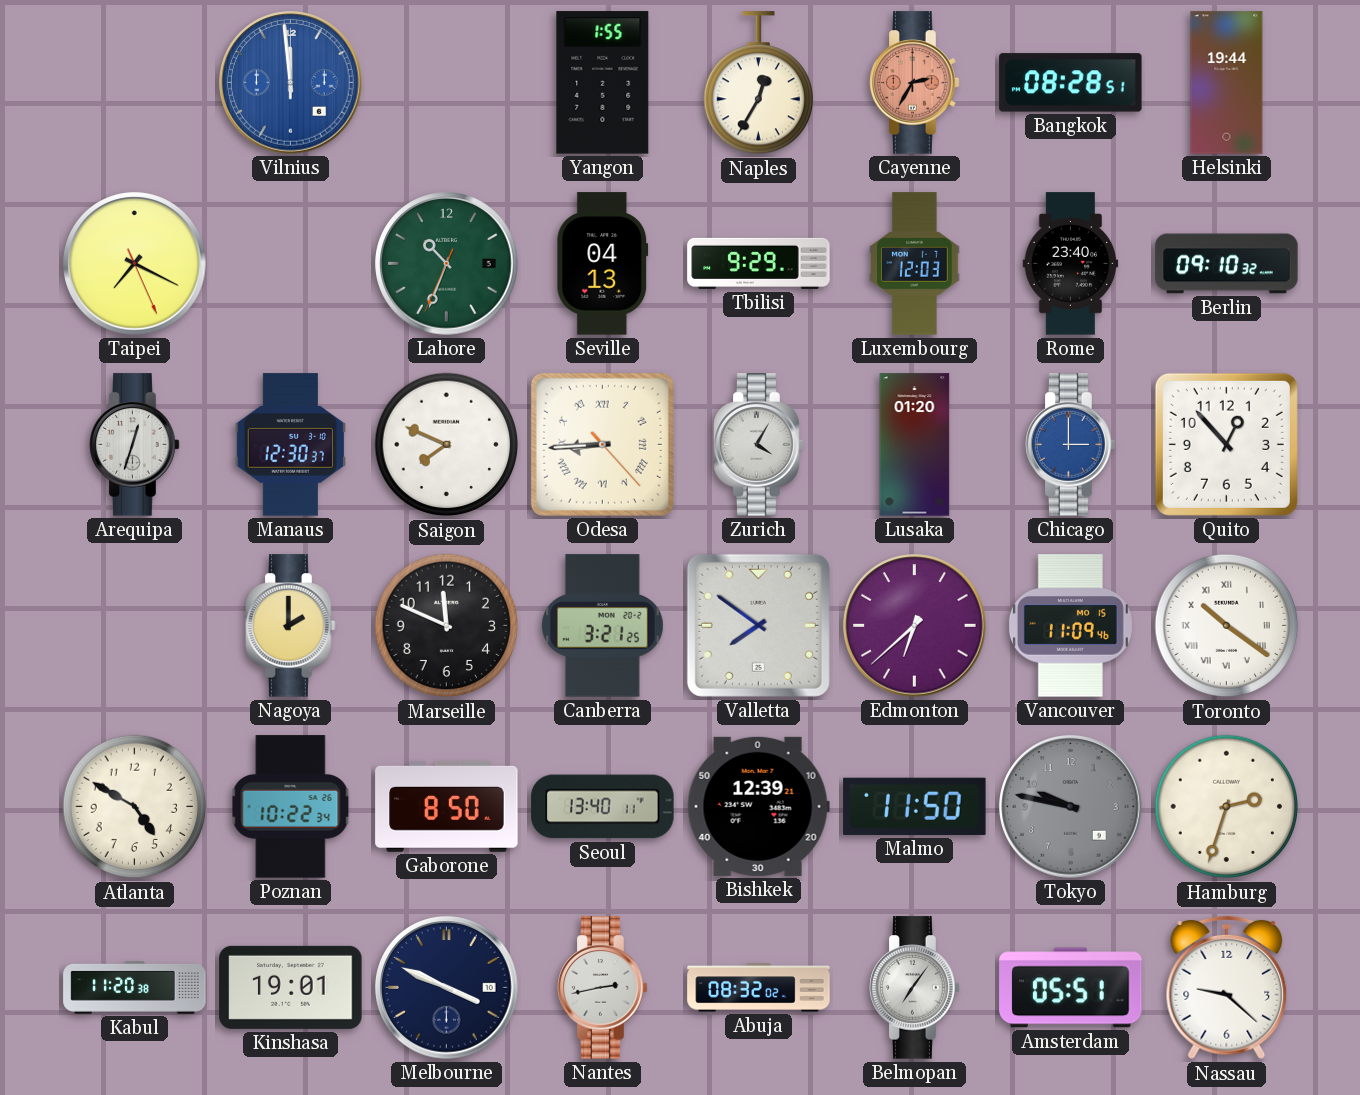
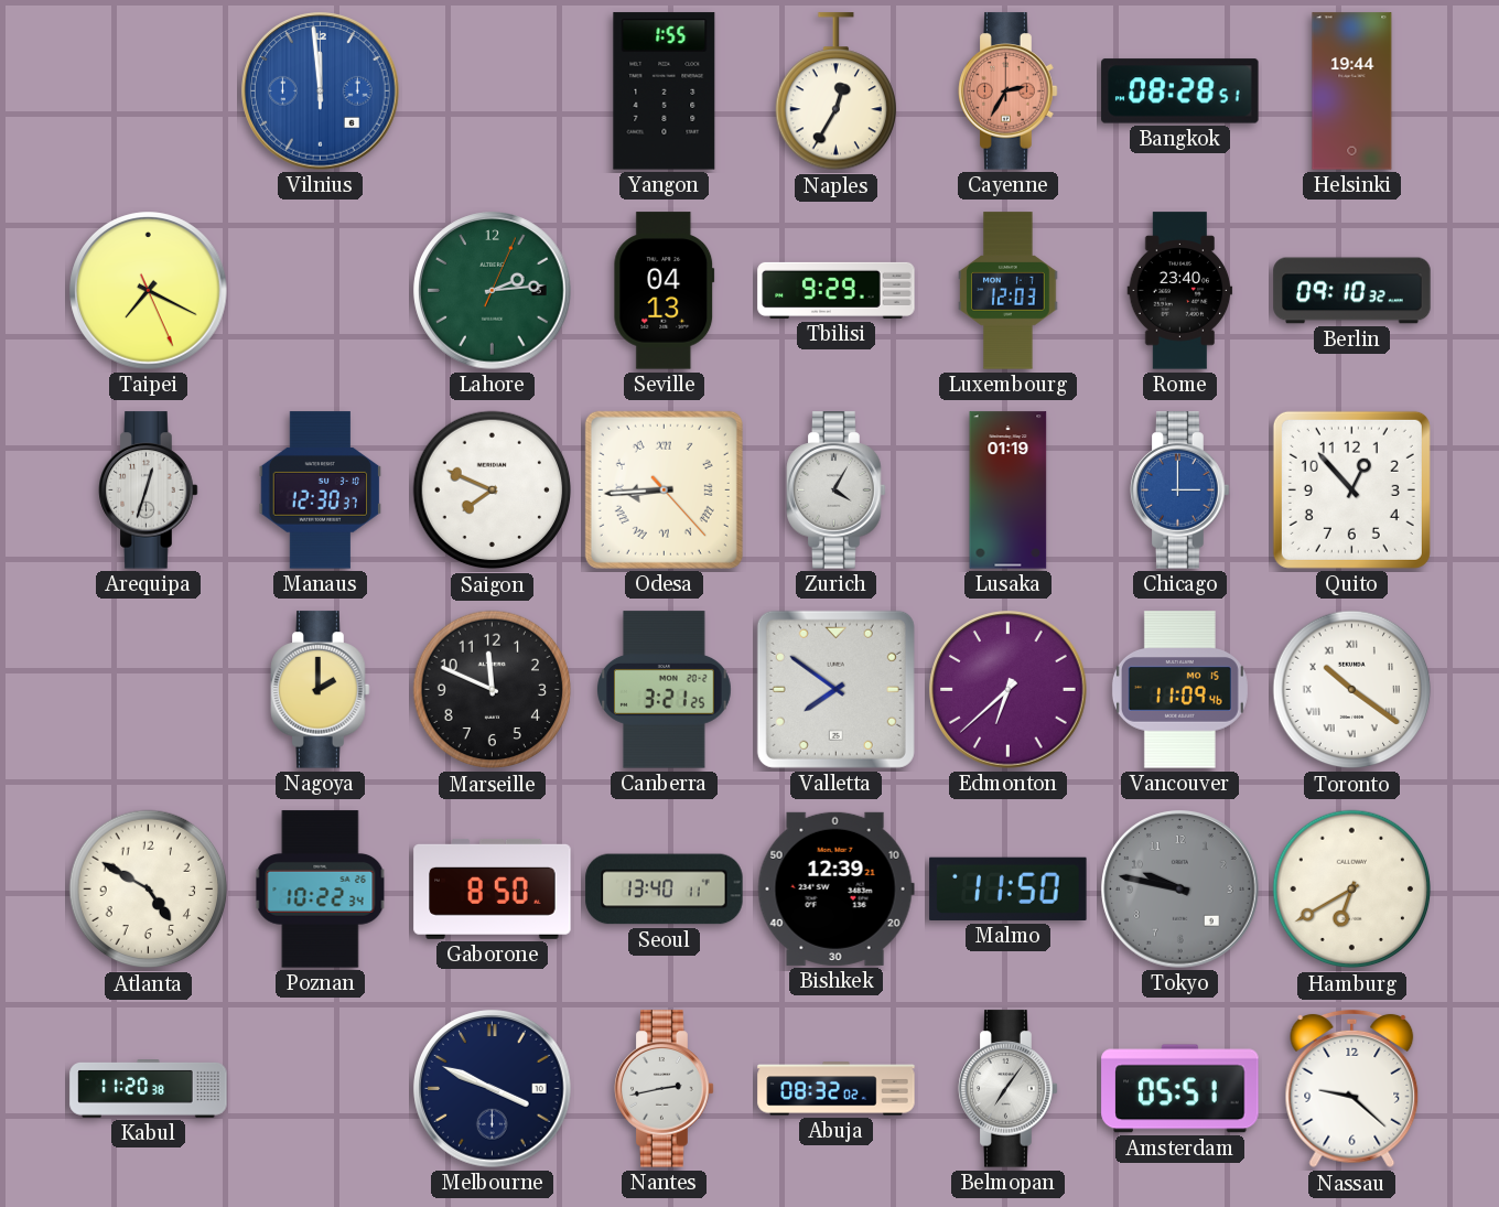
Lahore: 10:33 -> 2:14
Lusaka: 01:20 -> 01:19
Hamburg: 2:33 -> 6:40
Kinshasa: 19:01 -> none
